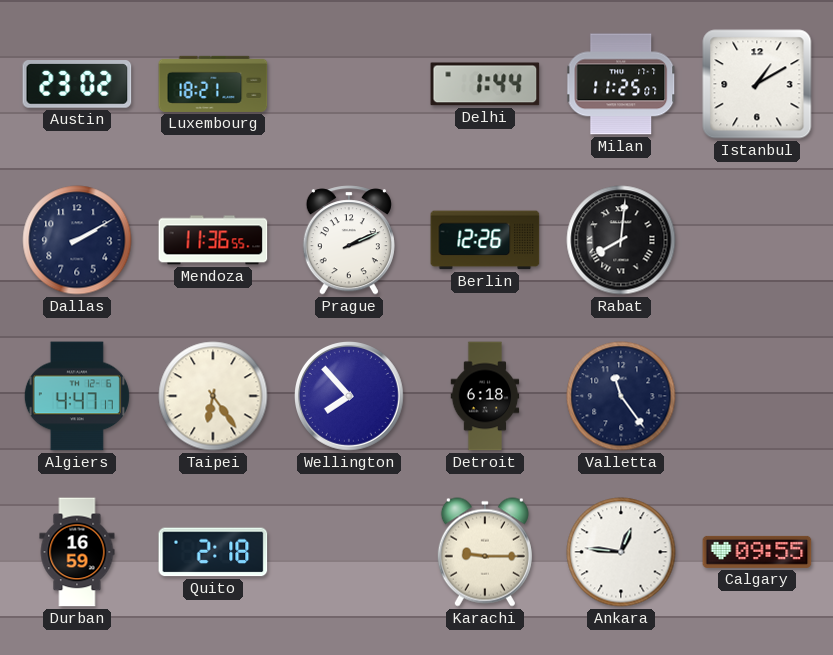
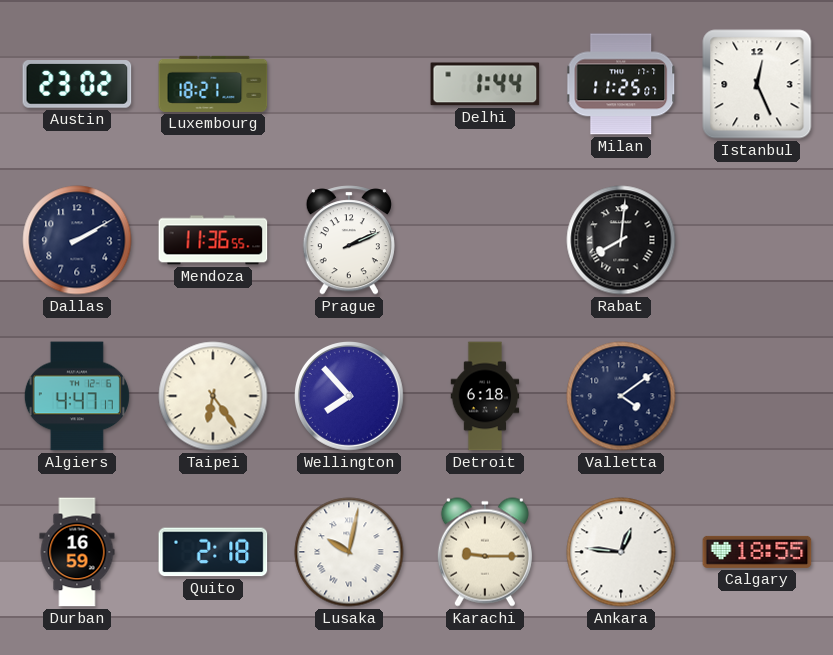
Istanbul: 1:10 -> 12:26
Berlin: 12:26 -> none
Valletta: 11:24 -> 4:09
Lusaka: none -> 10:02
Calgary: 09:55 -> 18:55
